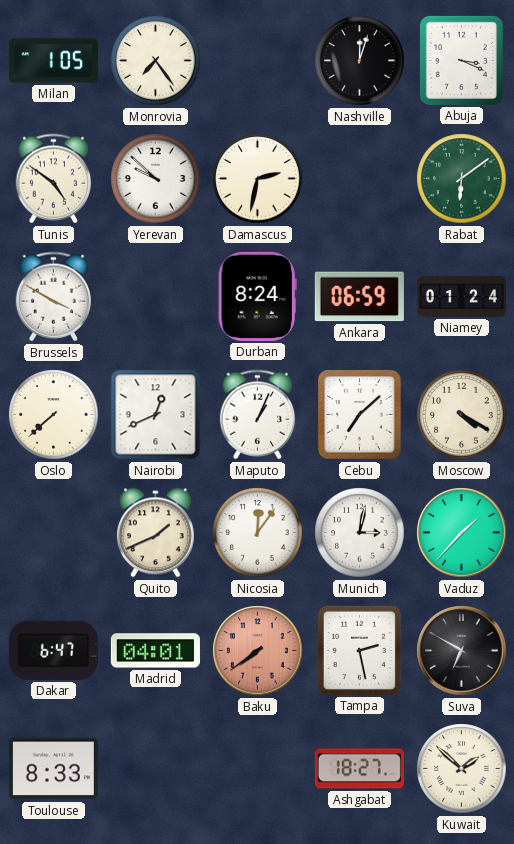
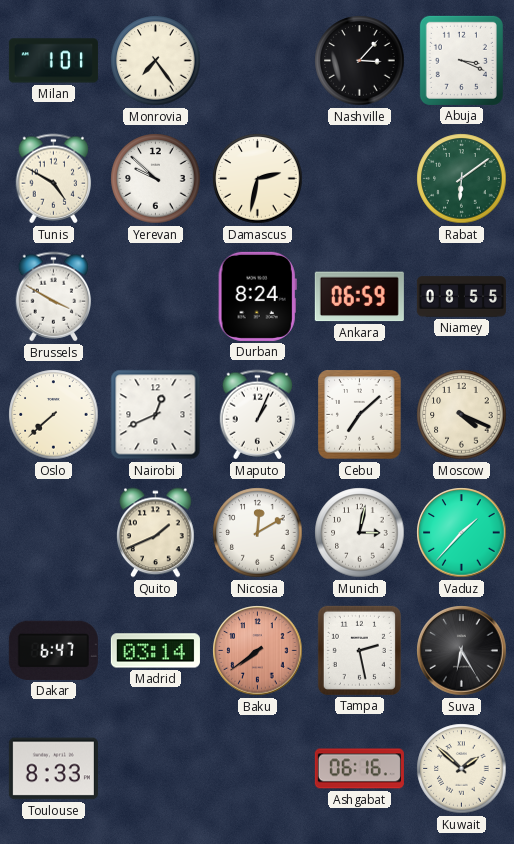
Milan: 1:05 -> 1:01
Nashville: 12:03 -> 3:07
Tunis: 4:51 -> 4:50
Niamey: 01:24 -> 08:55
Moscow: 4:20 -> 4:19
Nicosia: 12:06 -> 12:10
Madrid: 04:01 -> 03:14
Suva: 6:50 -> 6:25
Ashgabat: 18:27 -> 06:16
